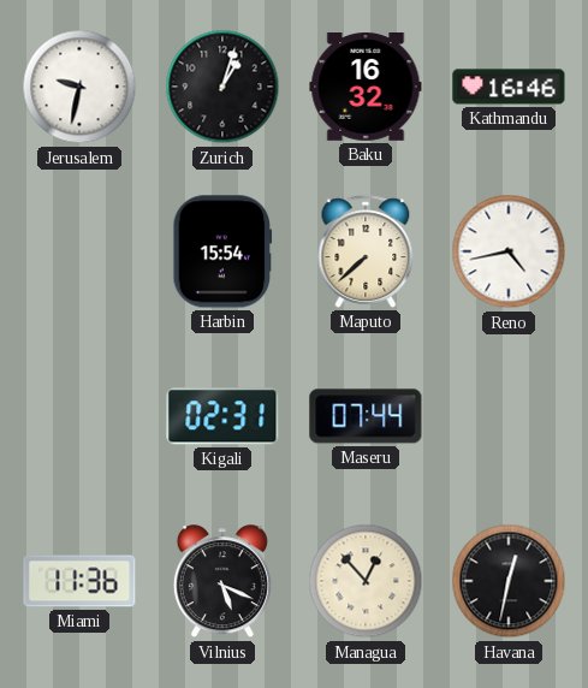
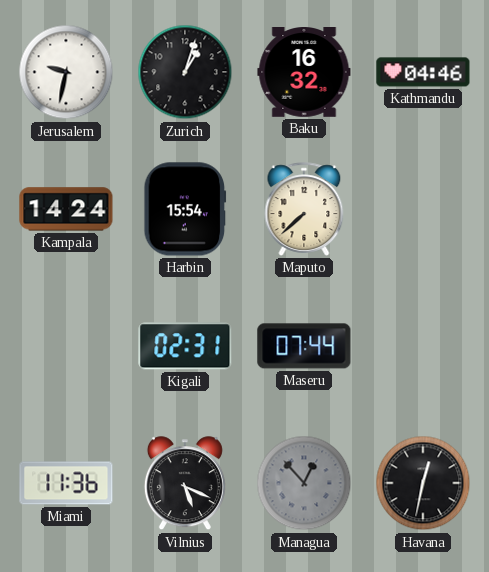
Kathmandu: 16:46 -> 04:46
Kampala: none -> 14:24
Reno: 4:43 -> none
Managua dial: cream -> grey
